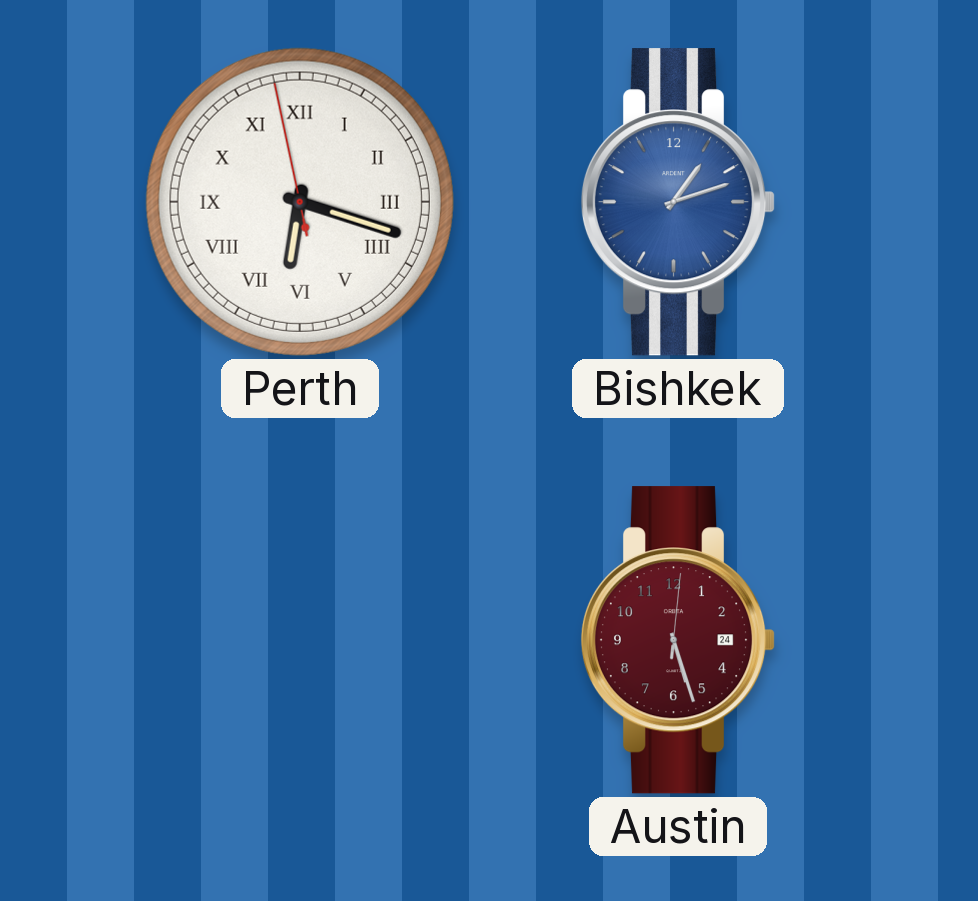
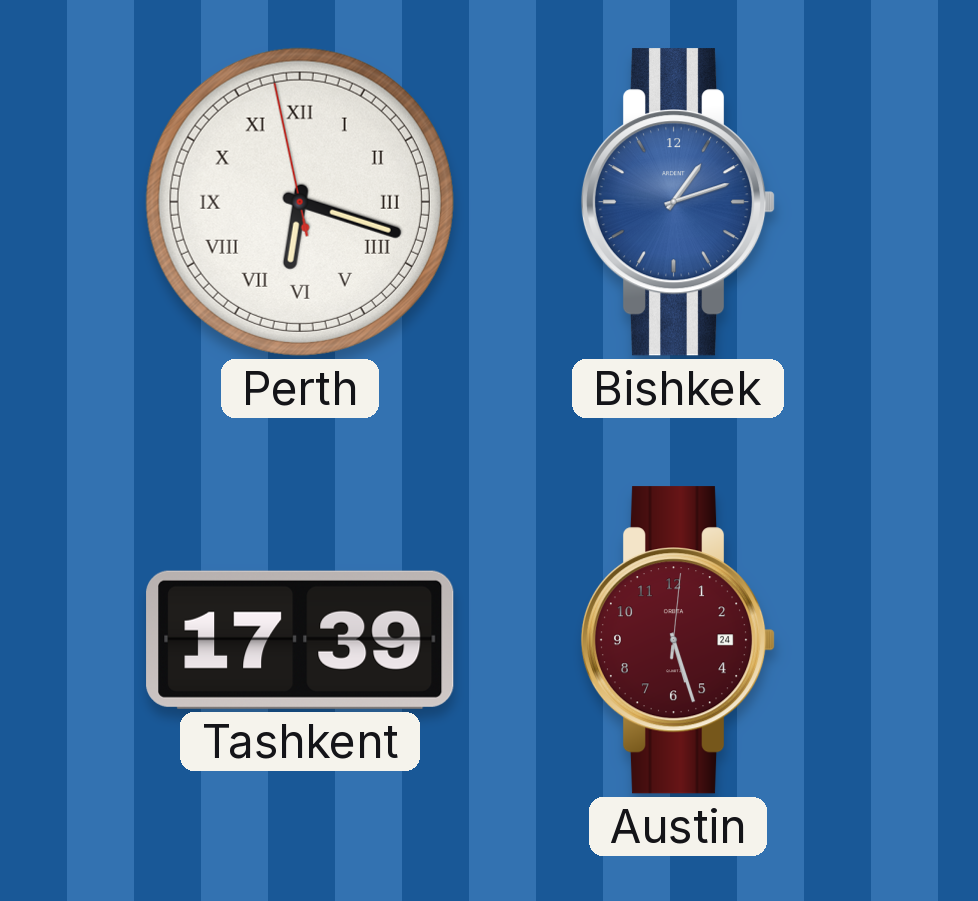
Tashkent: none -> 17:39
